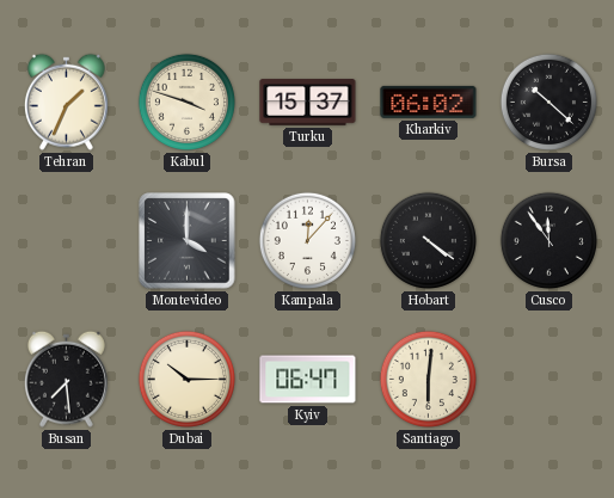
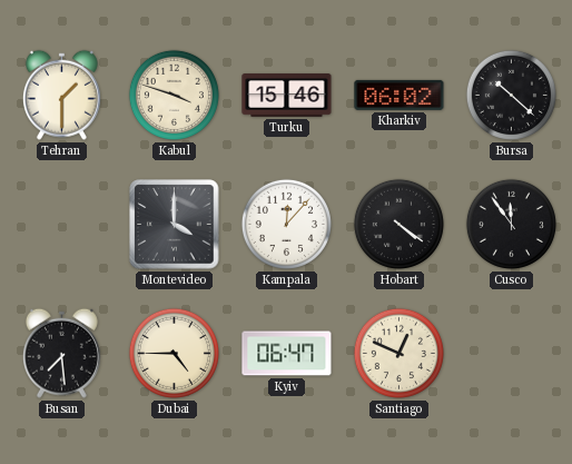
Tehran: 1:34 -> 1:30
Turku: 15:37 -> 15:46
Dubai: 10:15 -> 4:45
Santiago: 6:01 -> 12:49
